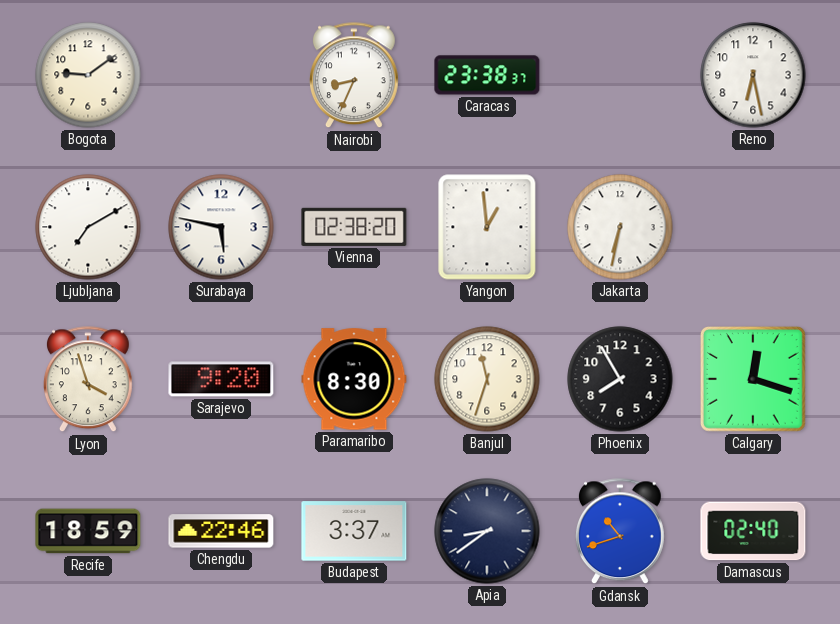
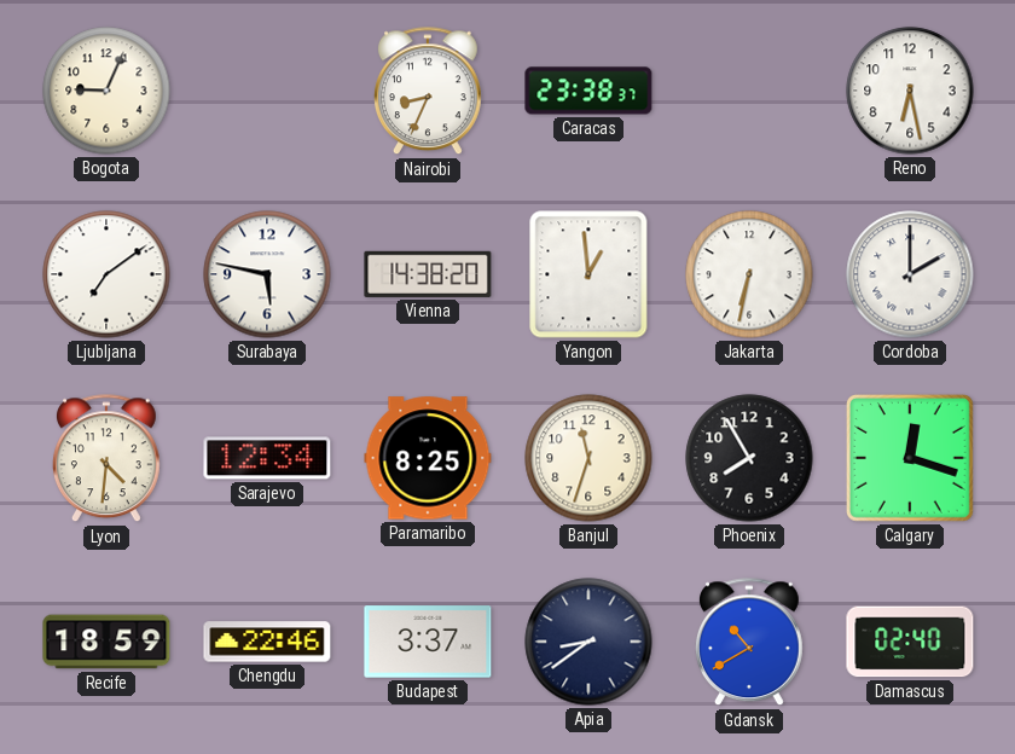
Bogota: 9:09 -> 9:04
Ljubljana: 7:10 -> 7:09
Vienna: 02:38 -> 14:38
Cordoba: none -> 2:00
Lyon: 3:57 -> 4:31
Sarajevo: 9:20 -> 12:34
Paramaribo: 8:30 -> 8:25
Gdansk: 10:42 -> 10:40
